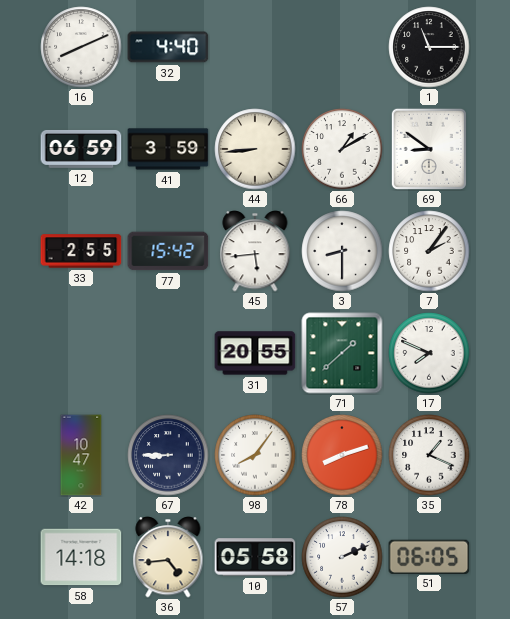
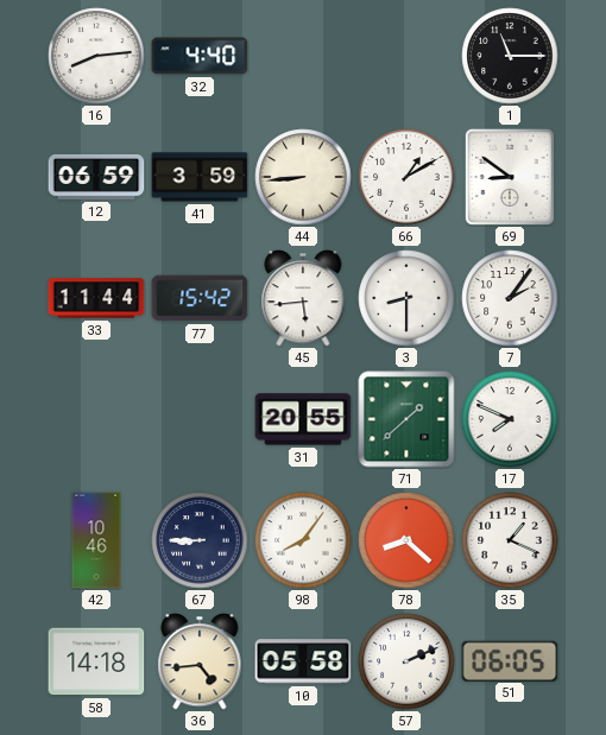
16: 8:11 -> 8:14
33: 2:55 -> 11:44
42: 10:47 -> 10:46
78: 8:12 -> 8:22
